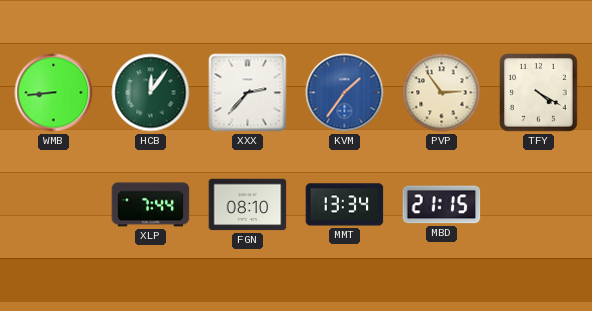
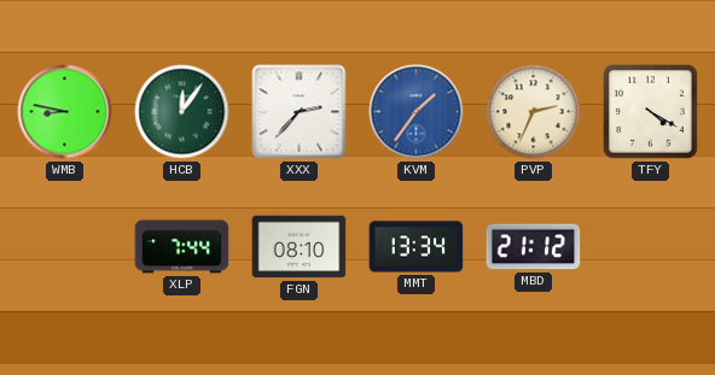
WMB: 8:44 -> 8:47
PVP: 2:54 -> 2:34
MBD: 21:15 -> 21:12
